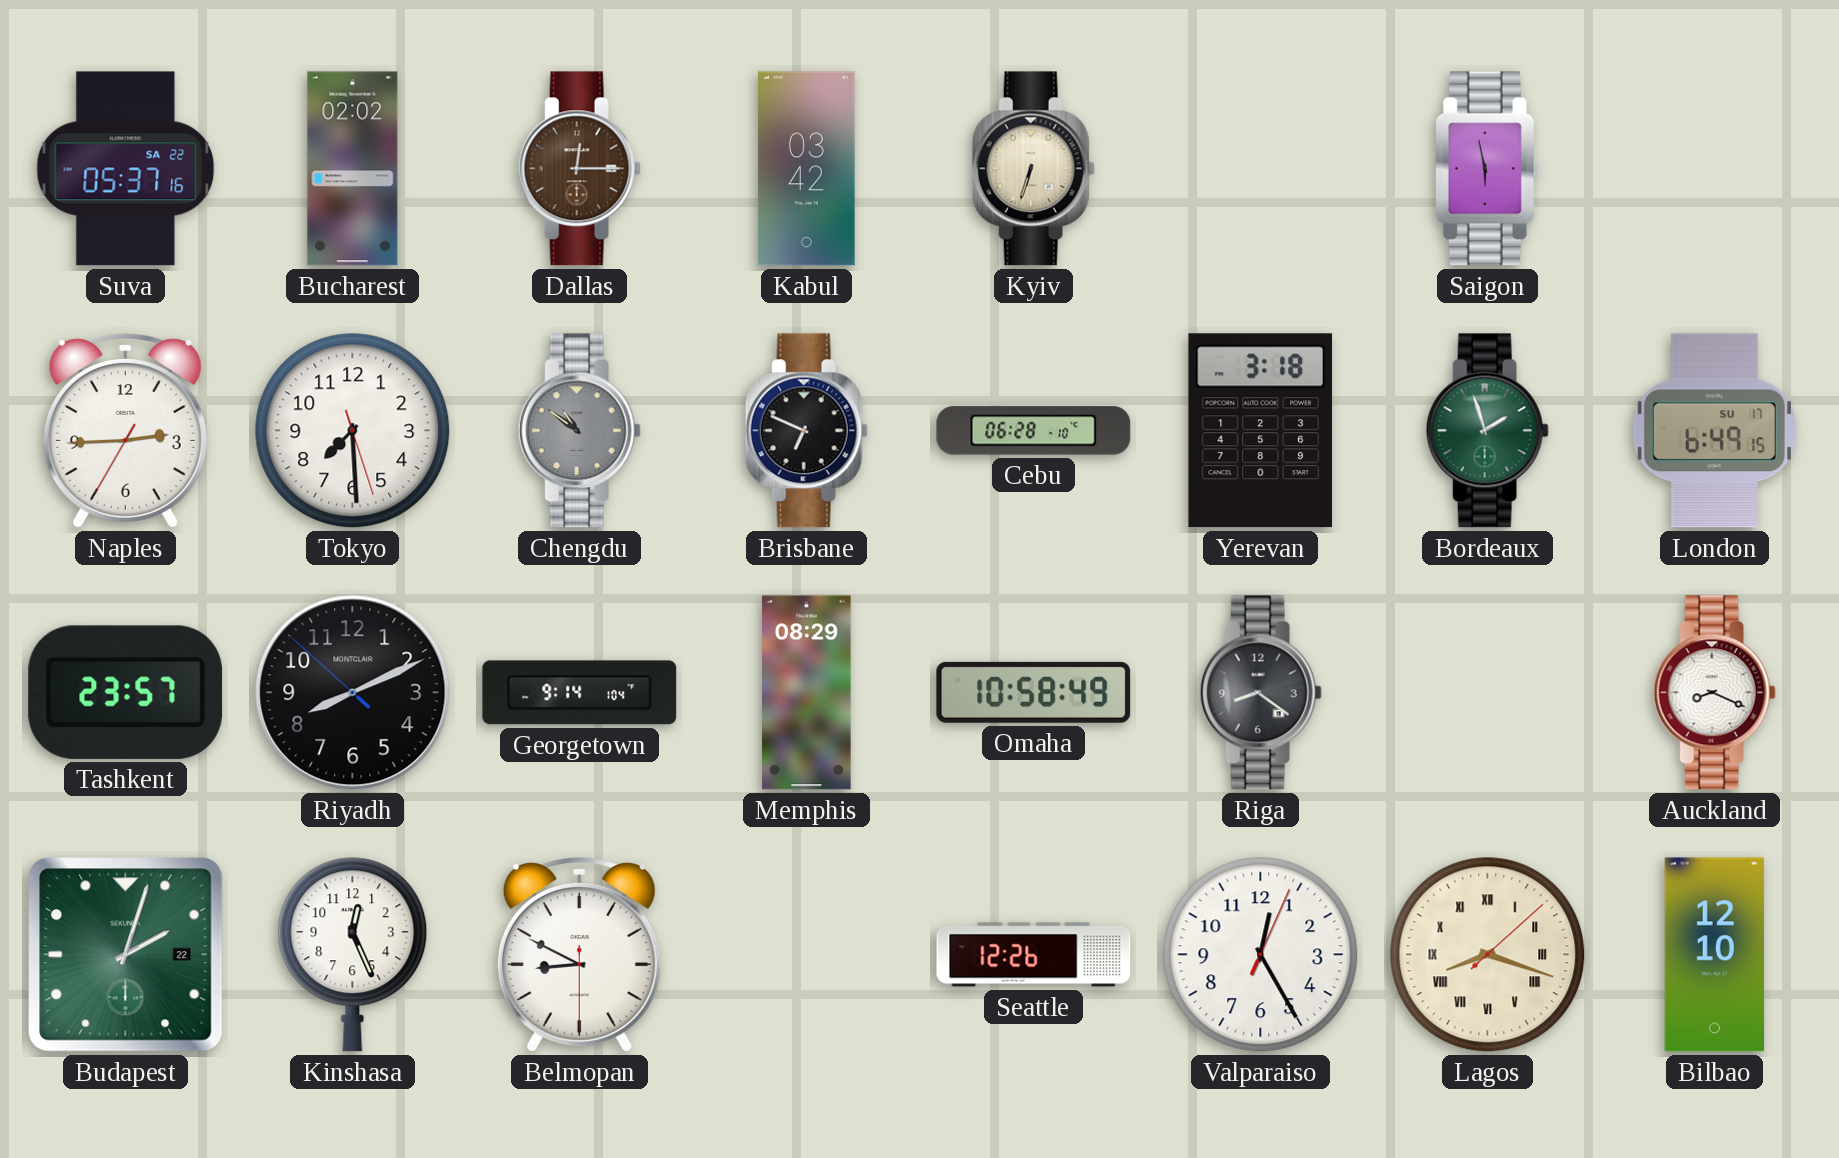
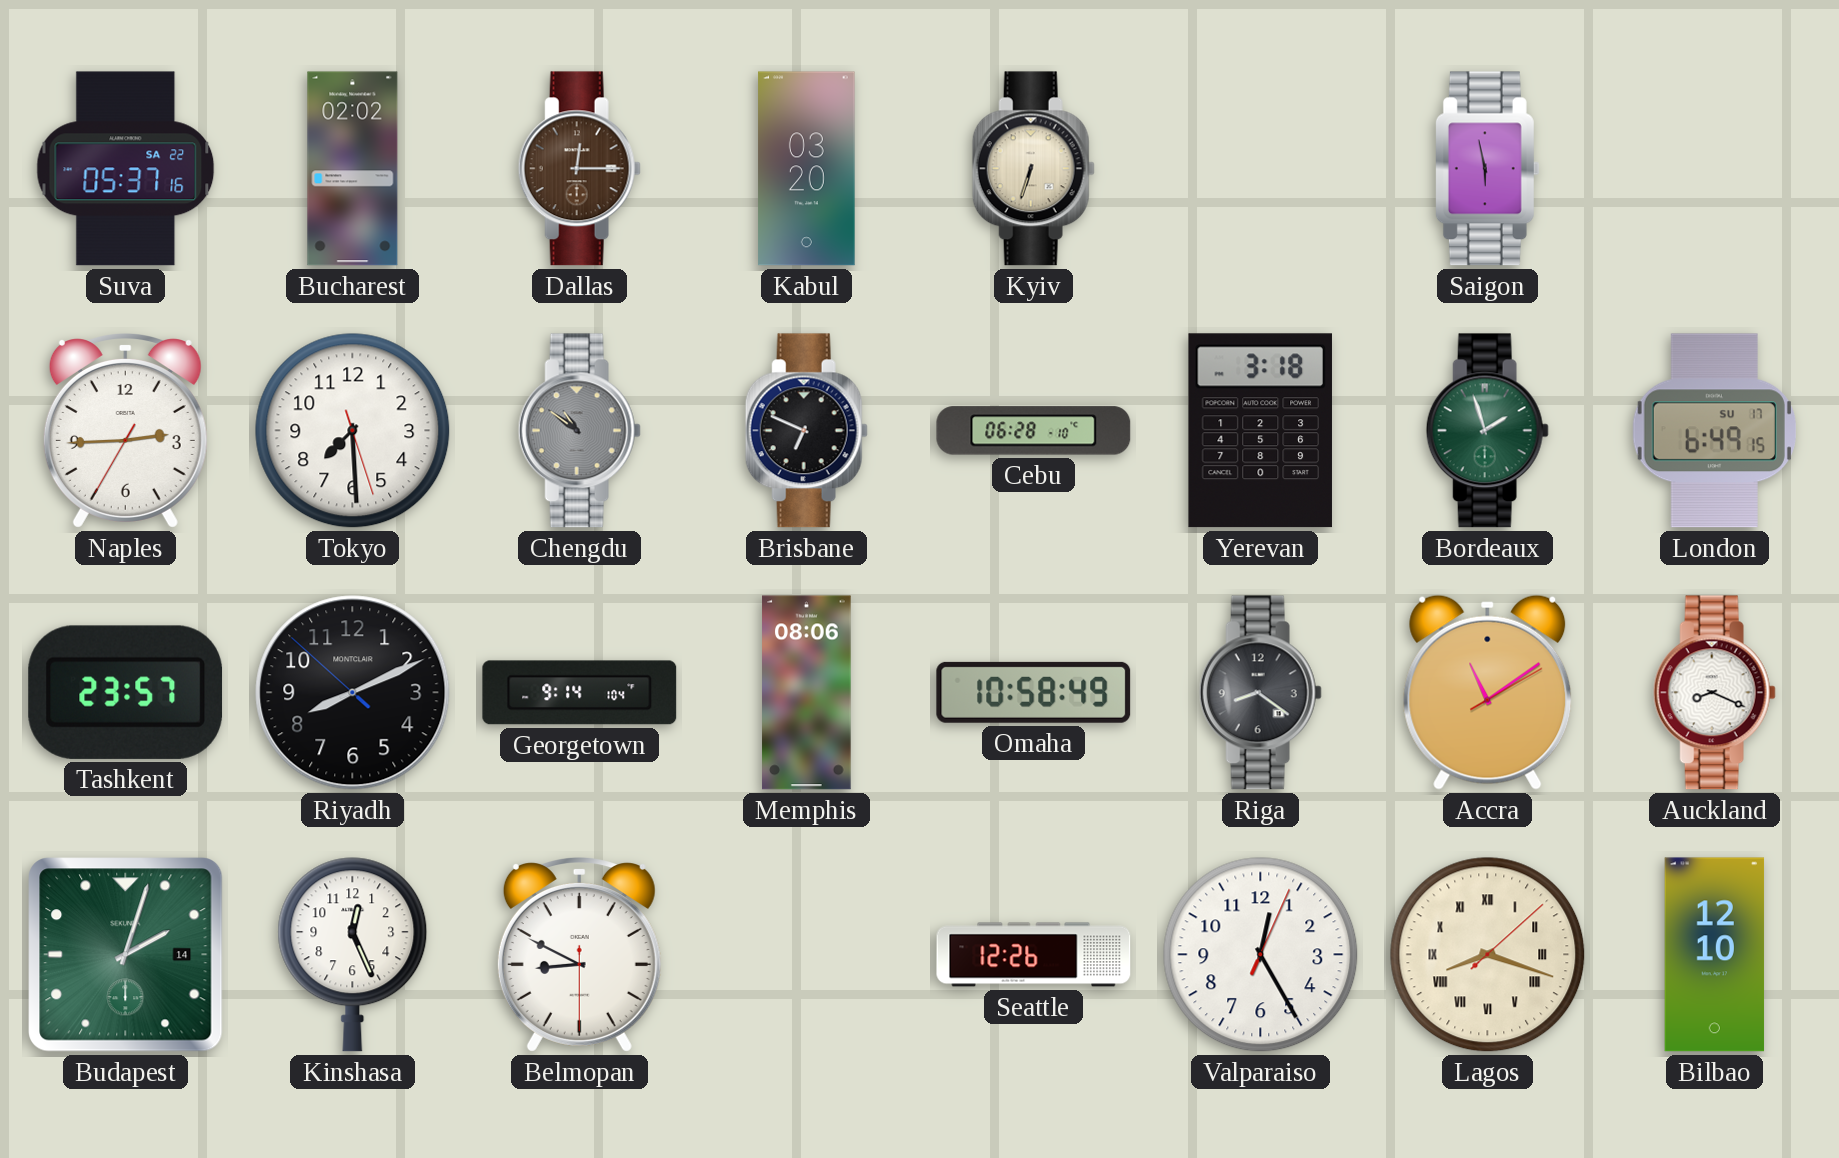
Kabul: 03:42 -> 03:20
Memphis: 08:29 -> 08:06
Accra: none -> 11:09
Budapest date: 22 -> 14
